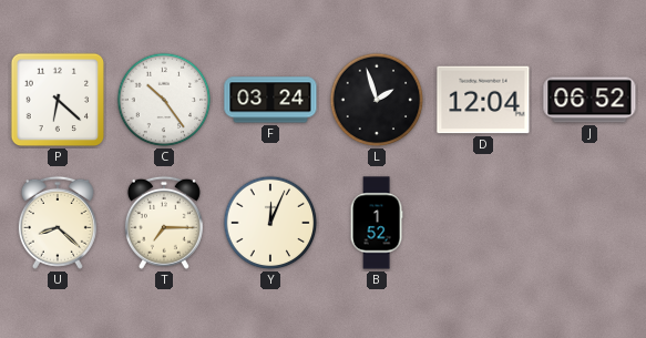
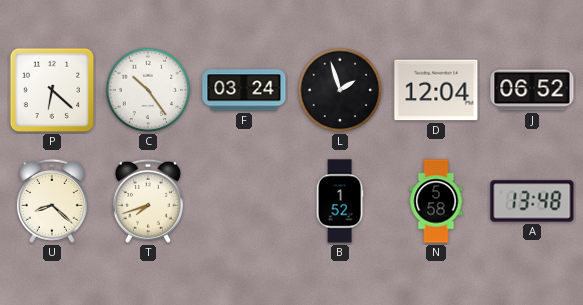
T: 7:15 -> 7:42
Y: 12:04 -> none
N: none -> 5:58
A: none -> 13:48
